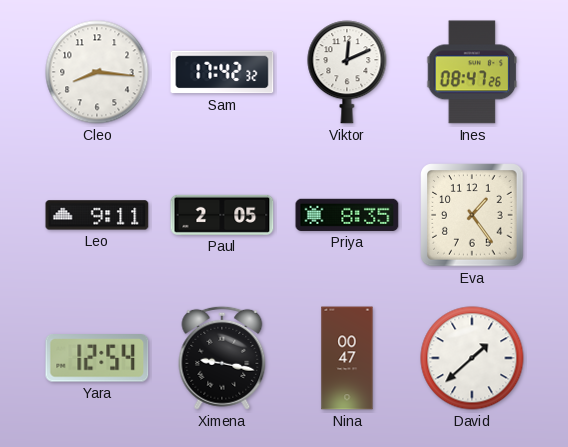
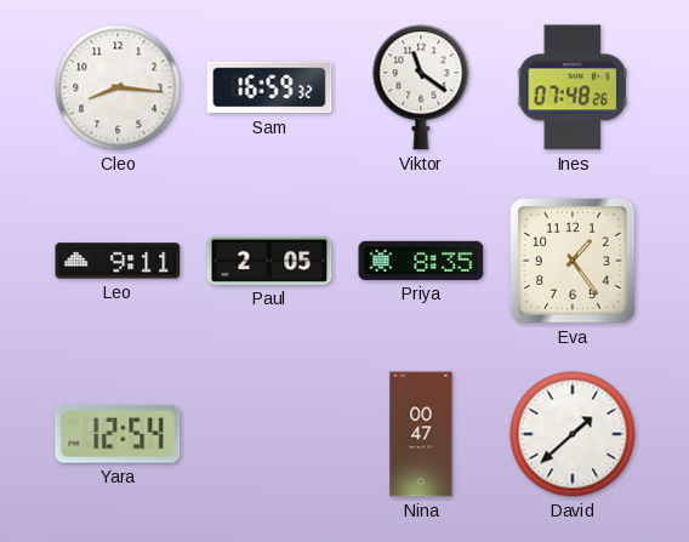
Sam: 17:42 -> 16:59
Viktor: 12:11 -> 11:21
Ines: 08:47 -> 07:48
Ximena: 9:17 -> none
